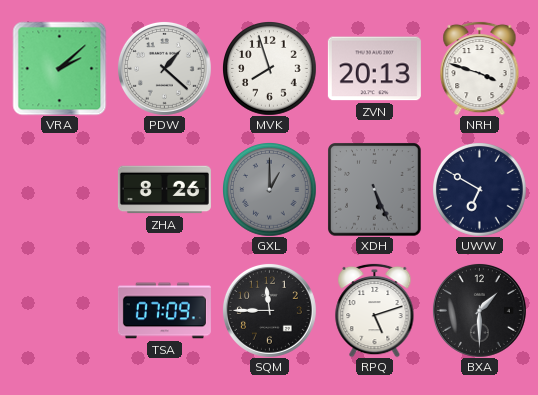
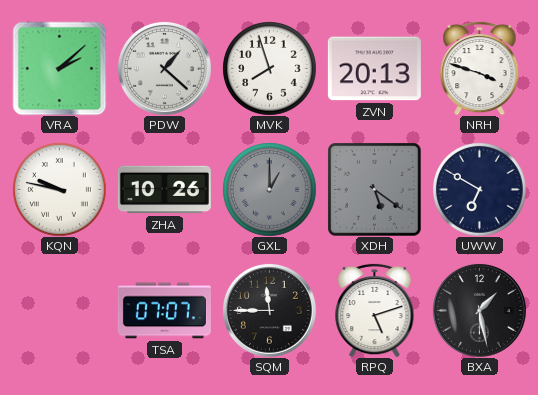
KQN: none -> 9:47
ZHA: 8:26 -> 10:26
XDH: 5:26 -> 5:21
TSA: 07:09 -> 07:07
BXA: 1:30 -> 1:28
